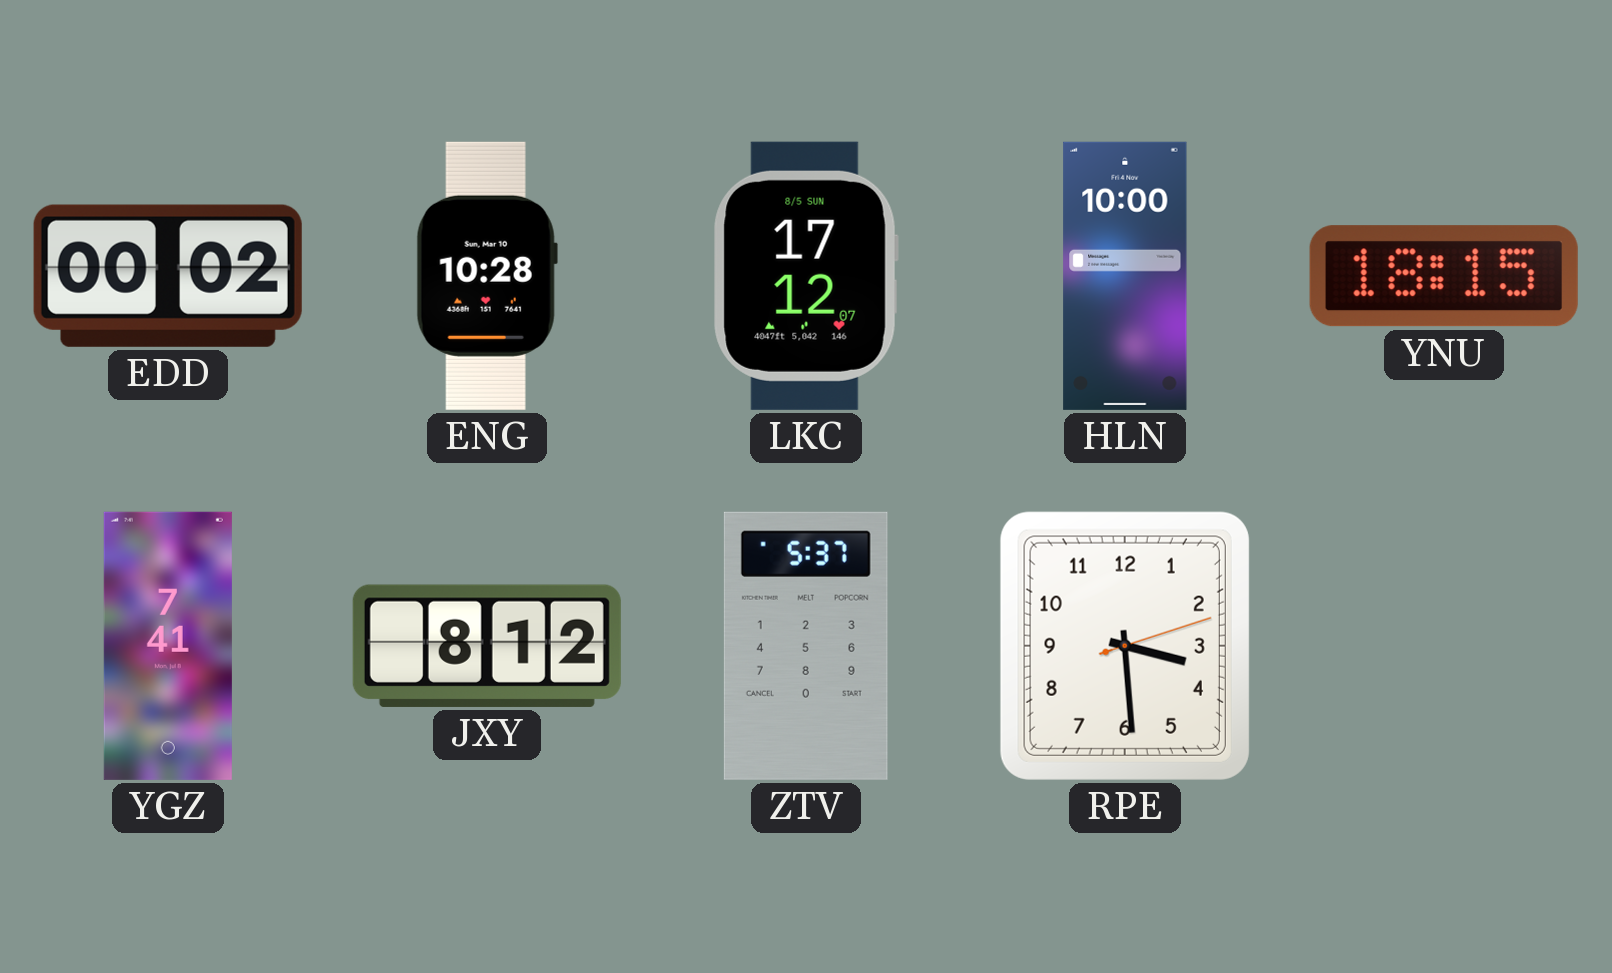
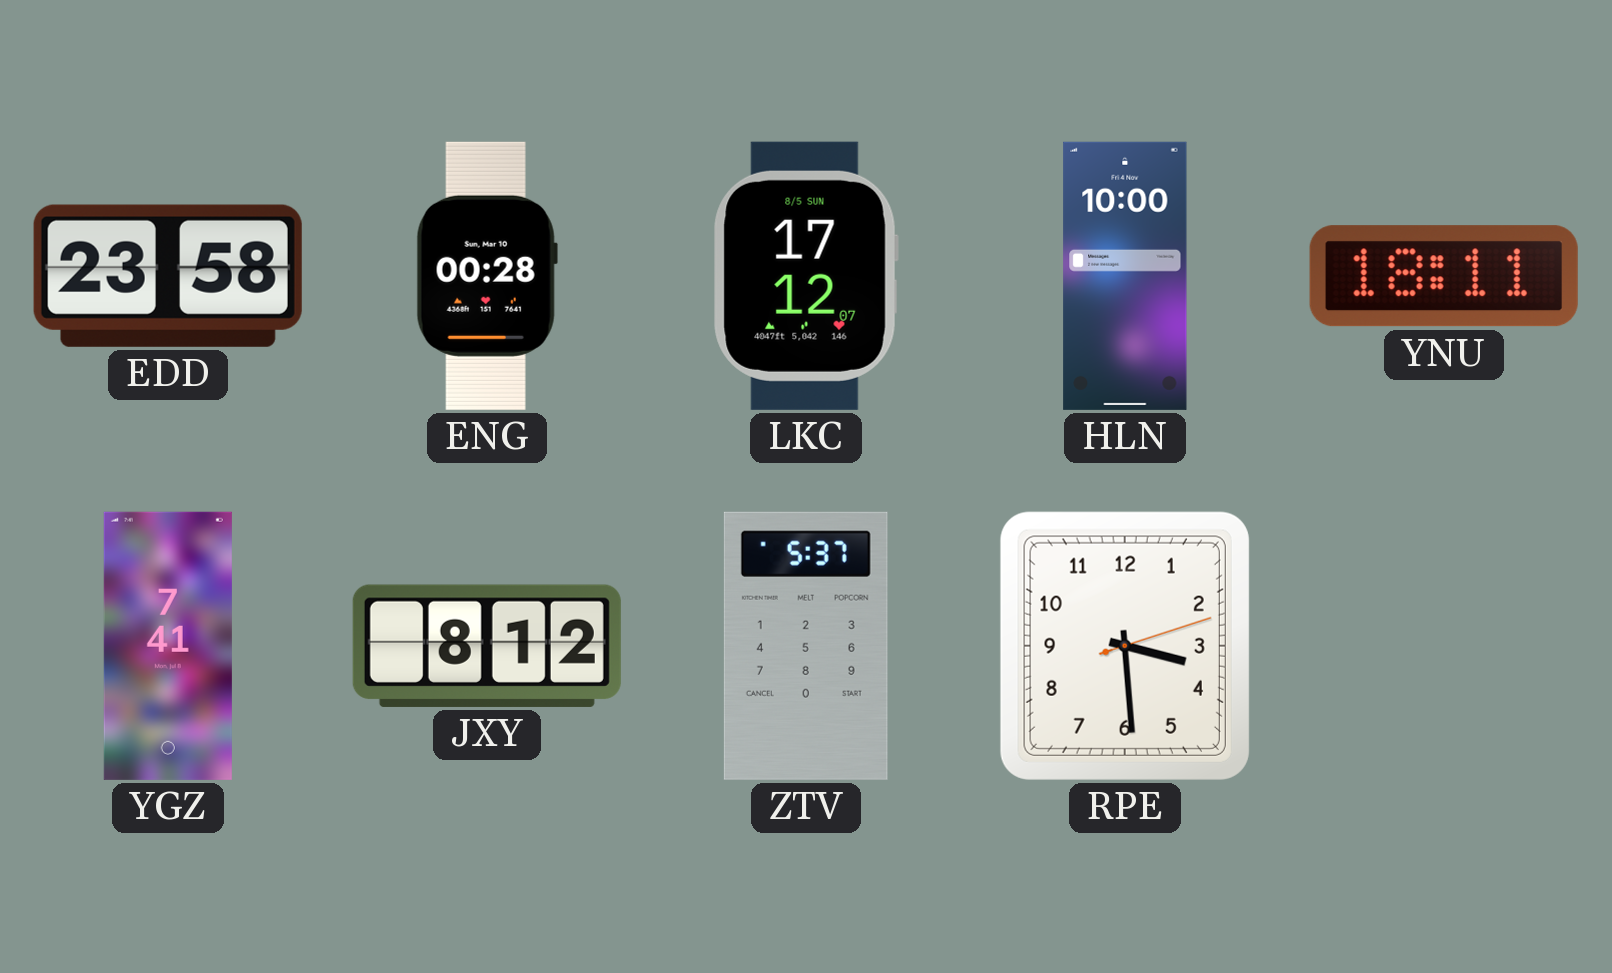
EDD: 00:02 -> 23:58
ENG: 10:28 -> 00:28
YNU: 18:15 -> 18:11
